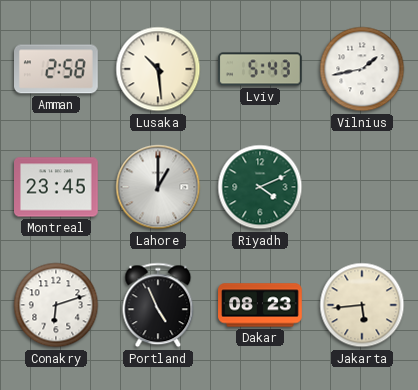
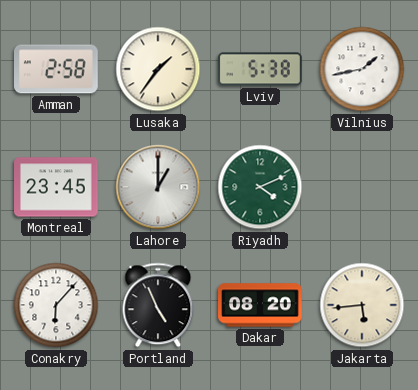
Lusaka: 10:29 -> 1:36
Lviv: 5:43 -> 5:38
Conakry: 6:12 -> 6:07
Dakar: 08:23 -> 08:20
